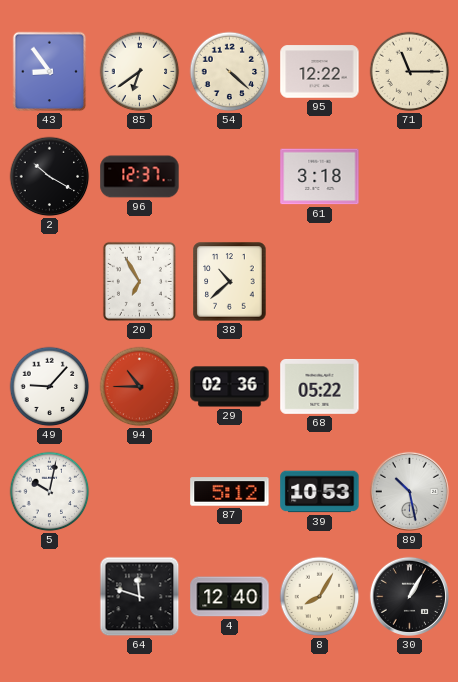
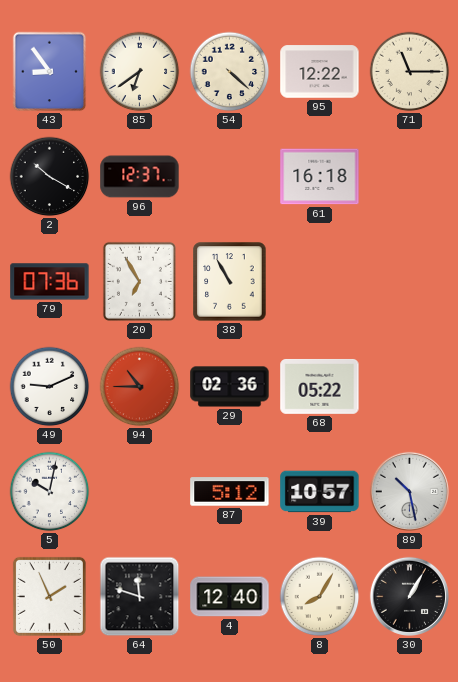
61: 3:18 -> 16:18
79: none -> 07:36
38: 10:38 -> 10:55
49: 9:07 -> 9:11
39: 10:53 -> 10:57
50: none -> 1:56
